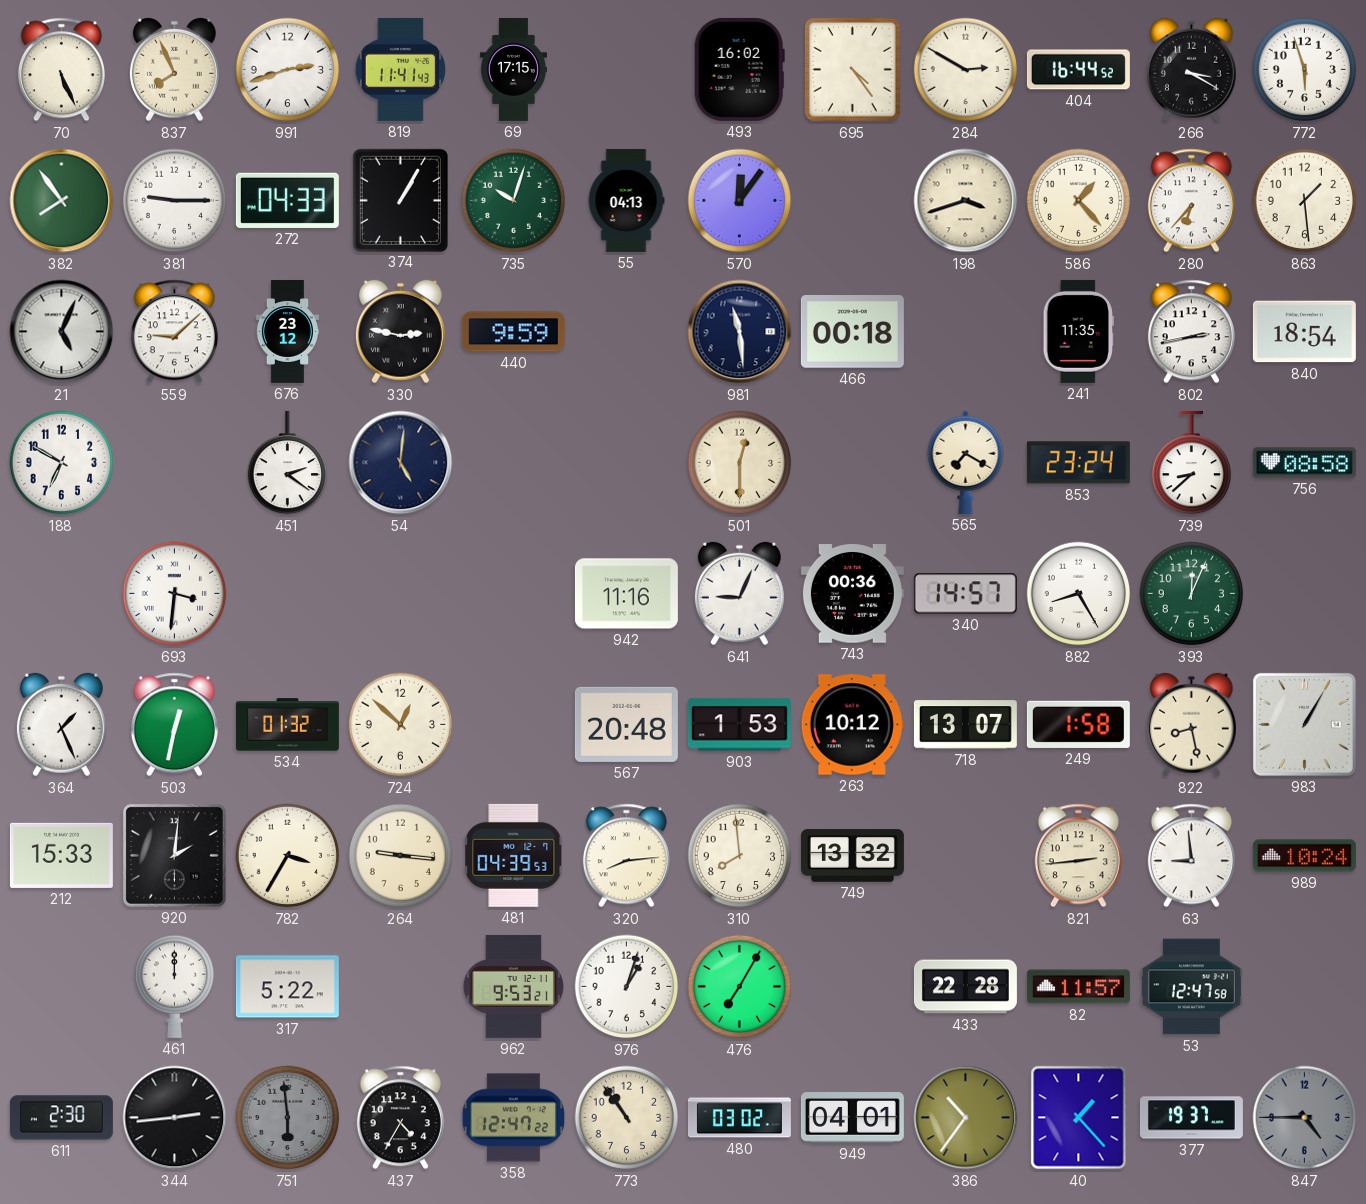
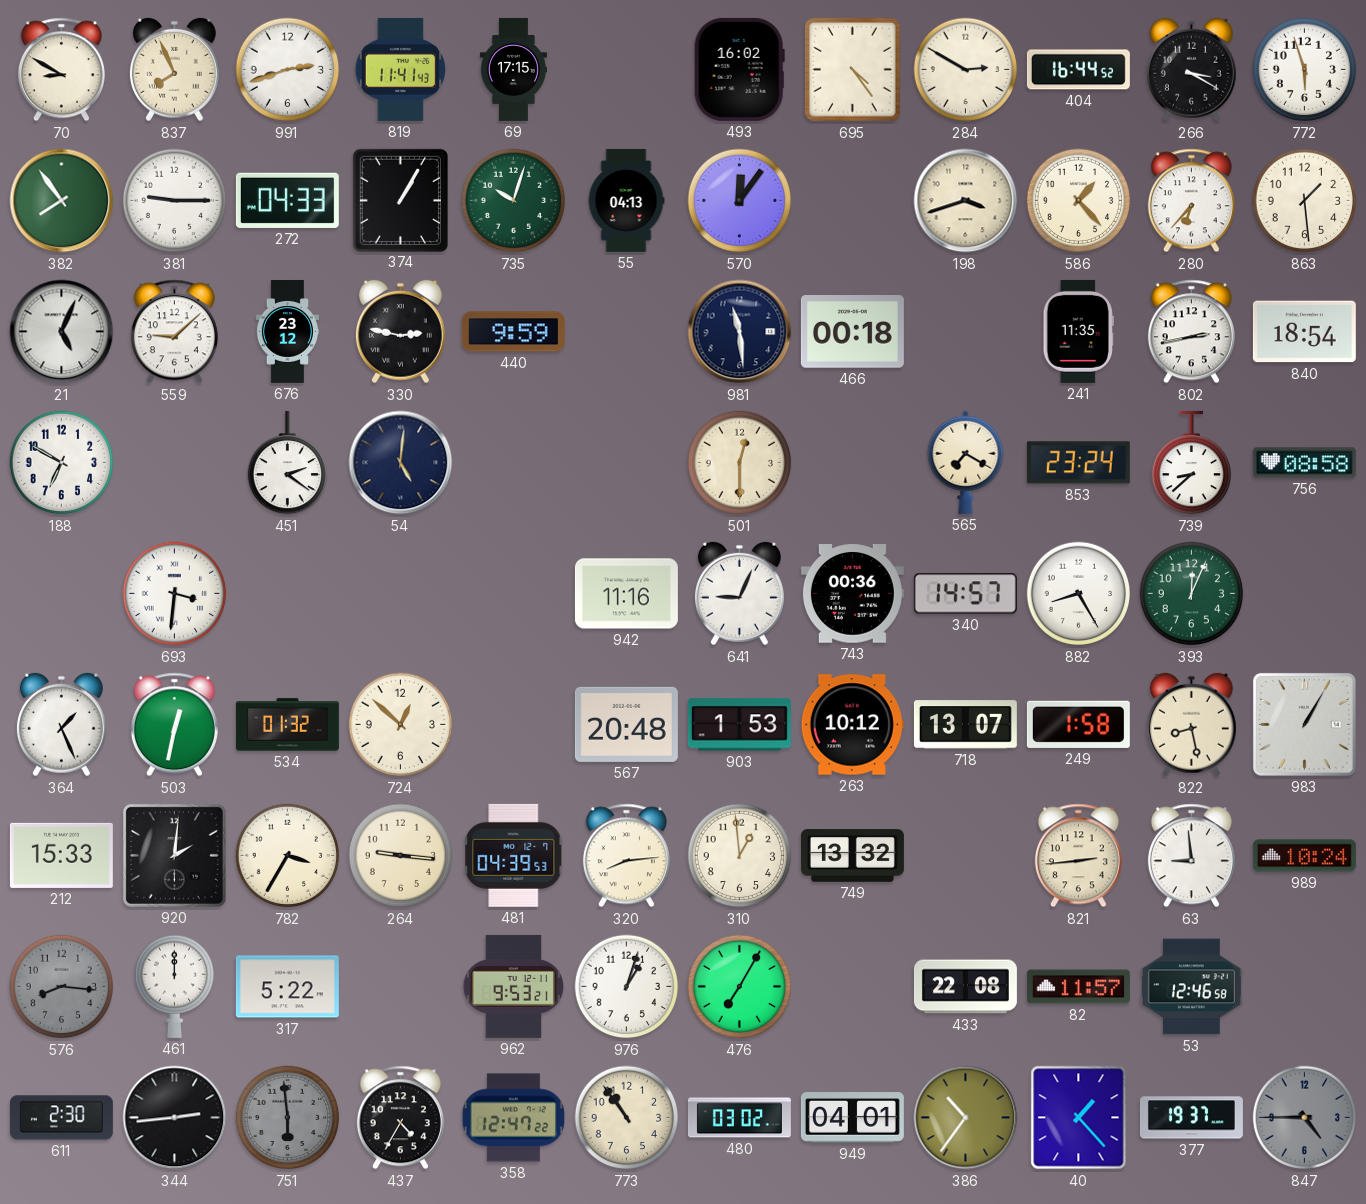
70: 5:26 -> 8:50
310: 7:59 -> 12:59
576: none -> 8:16
433: 22:28 -> 22:08
53: 12:47 -> 12:46
